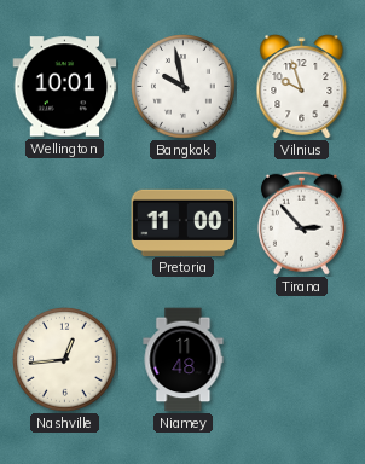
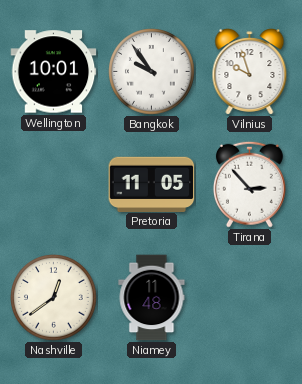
Bangkok: 9:58 -> 9:54
Pretoria: 11:00 -> 11:05
Nashville: 12:44 -> 12:39
